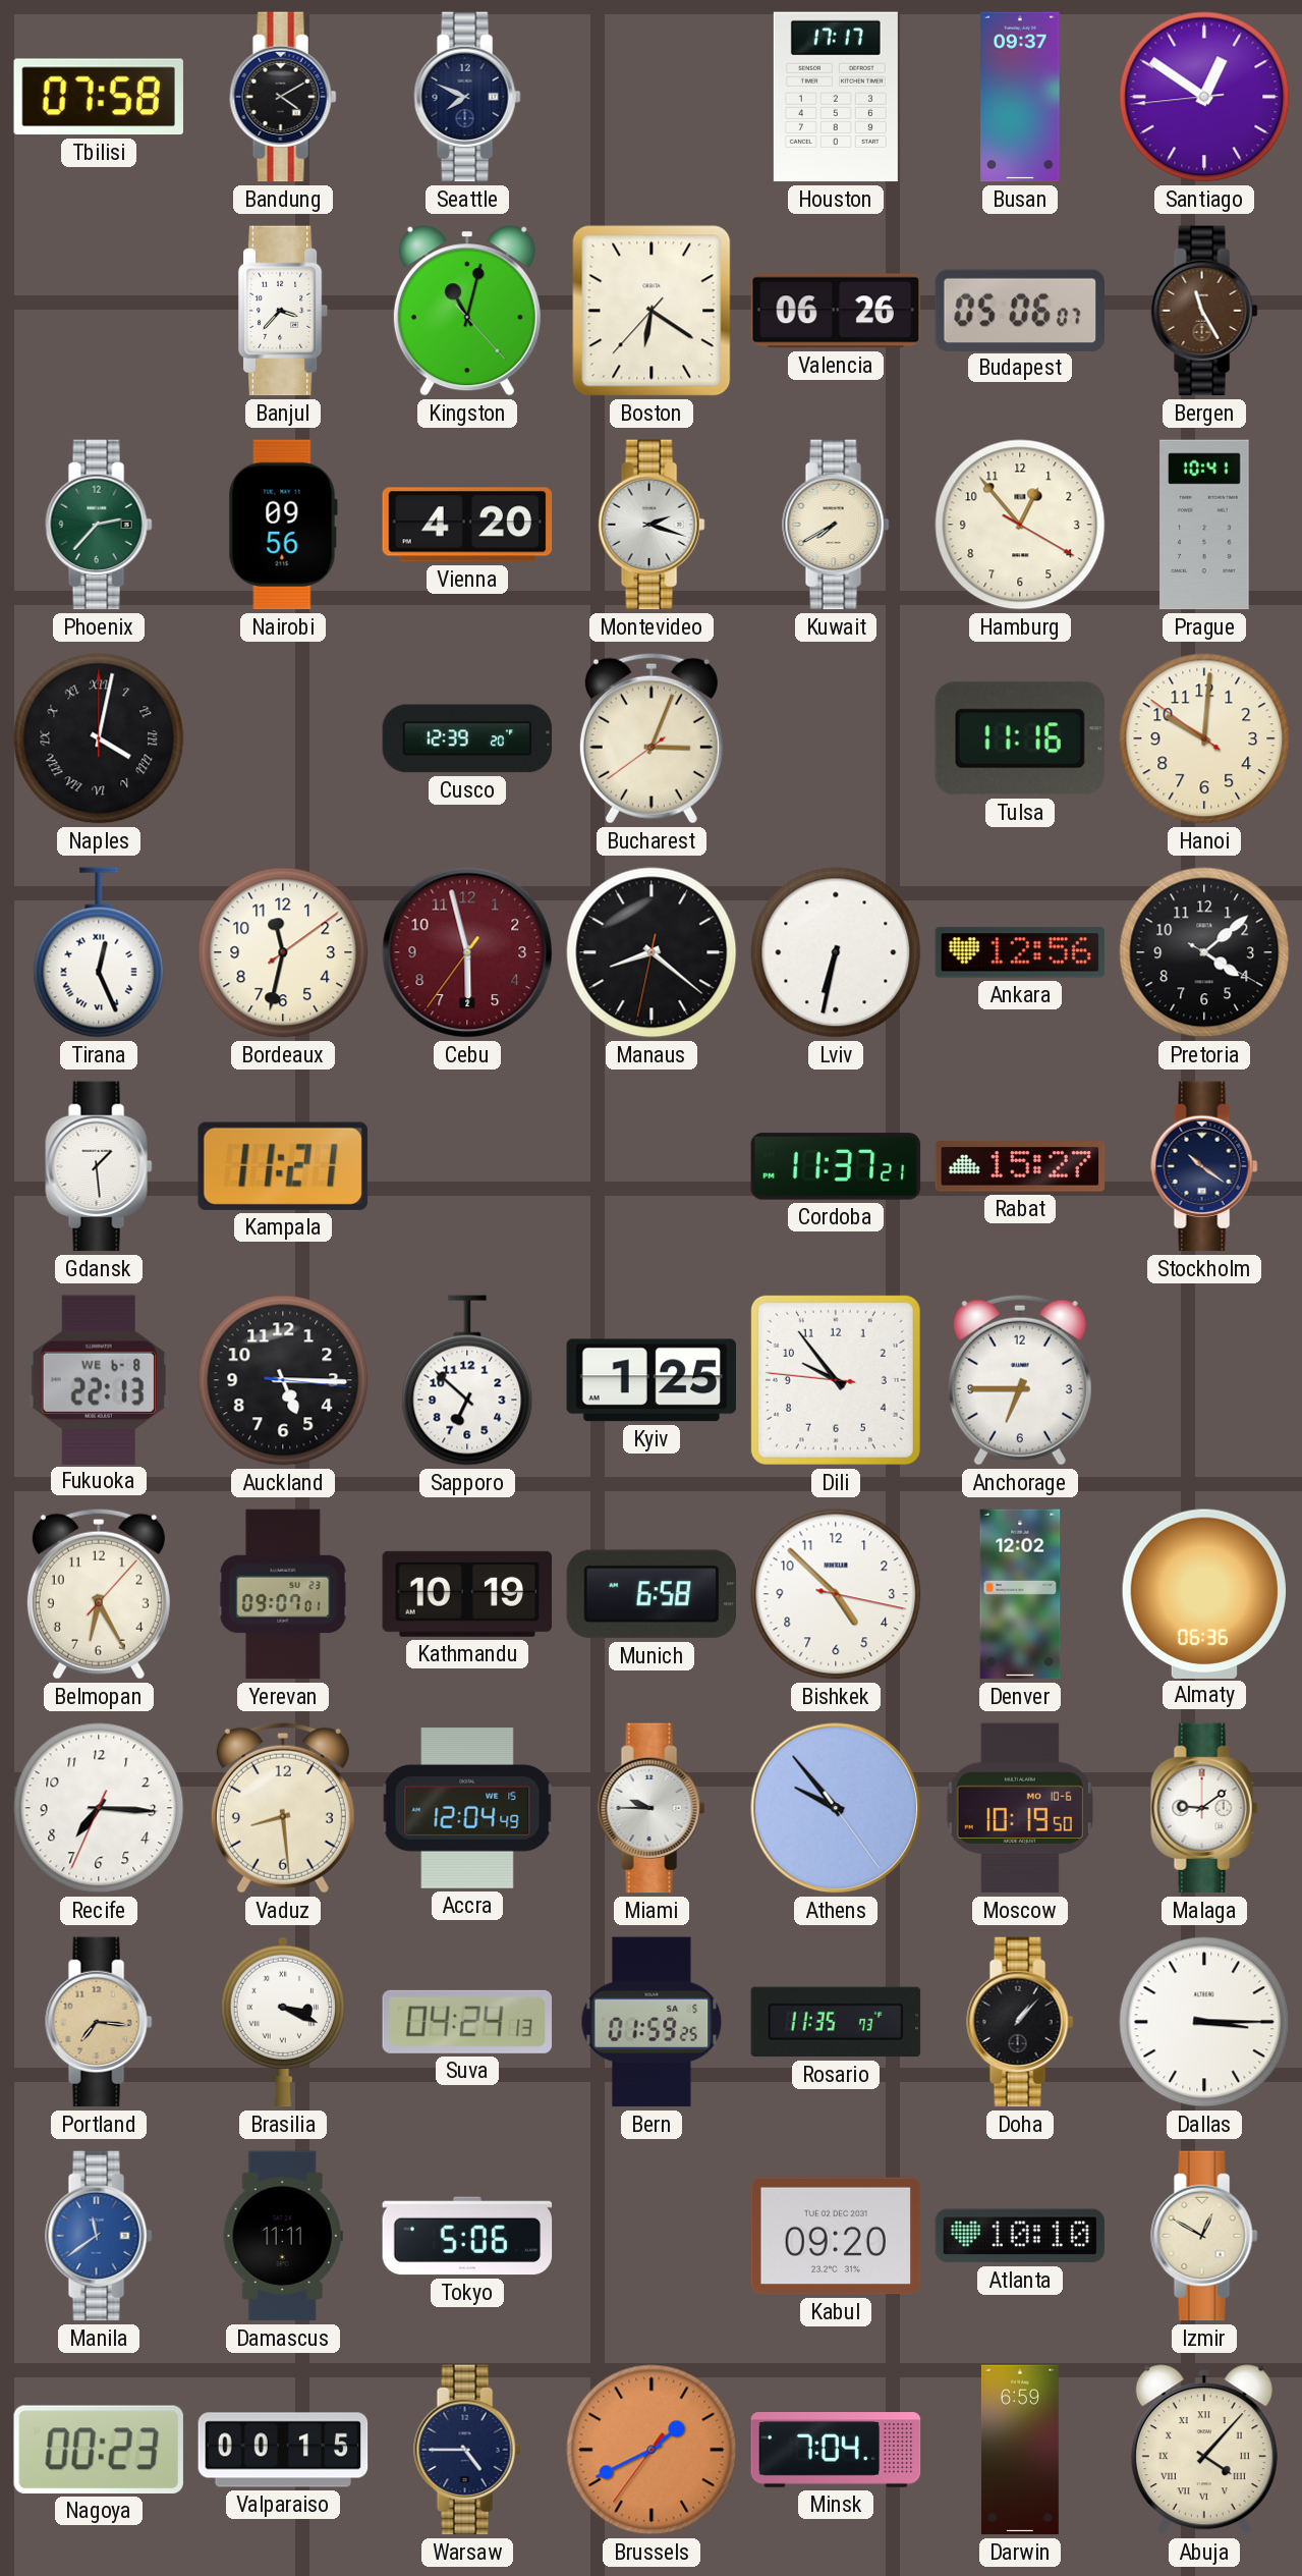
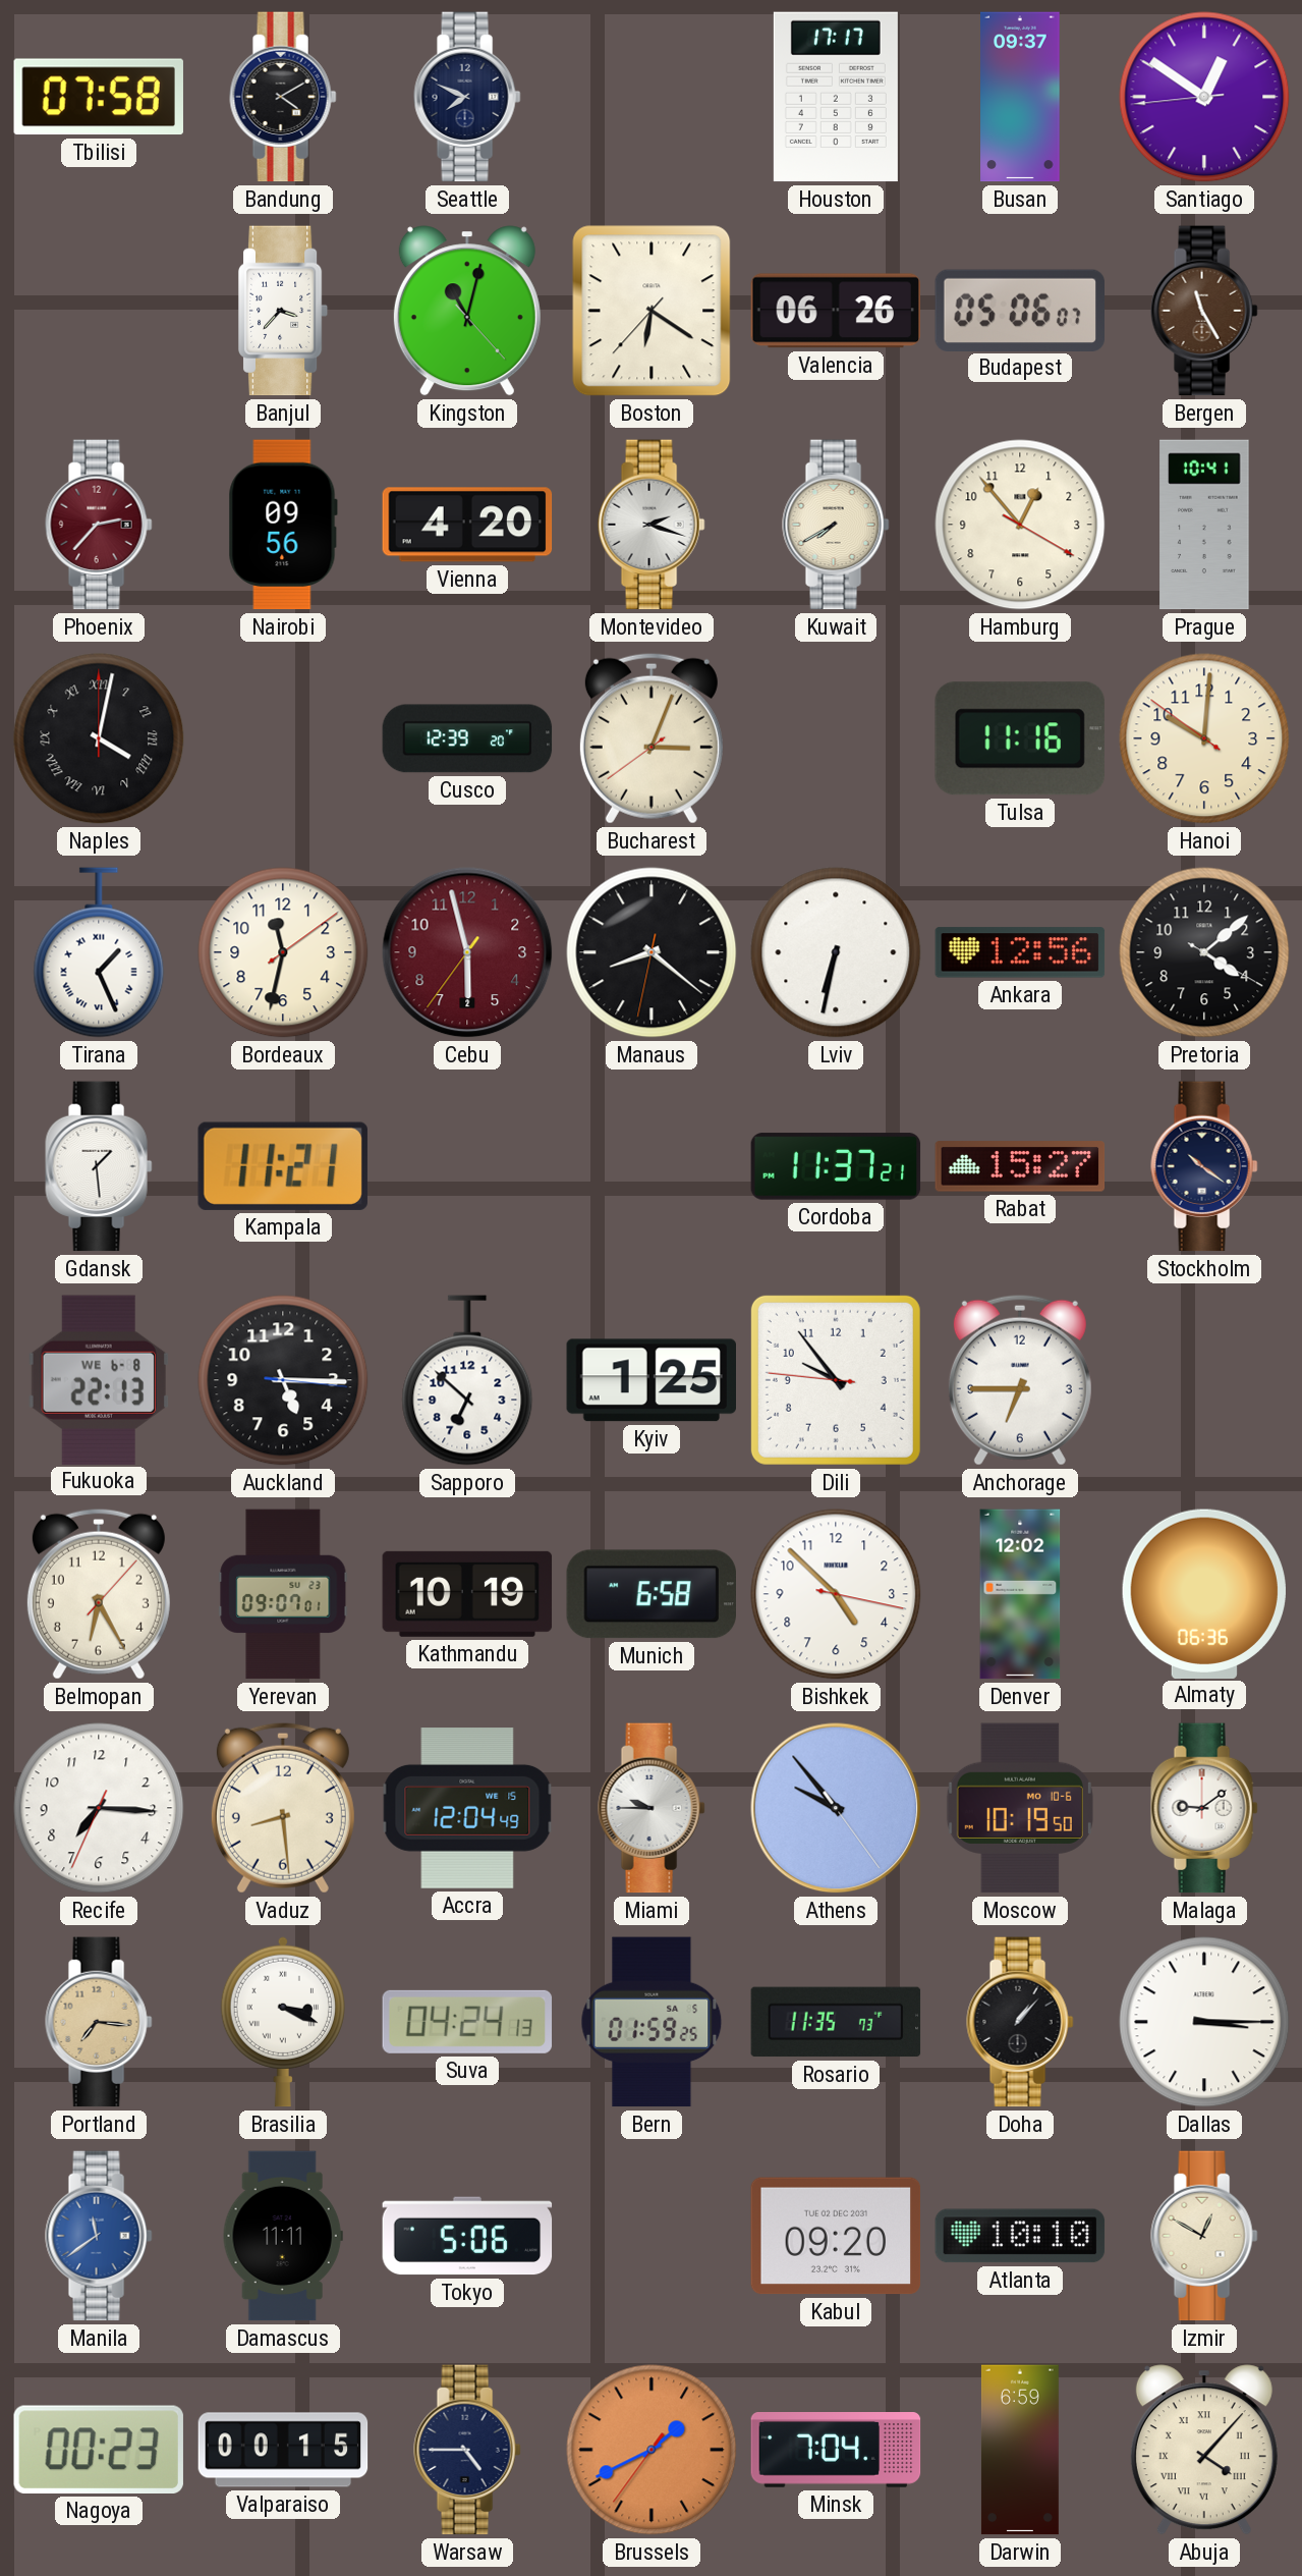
Phoenix dial: green -> burgundy
Tirana: 12:26 -> 1:26
